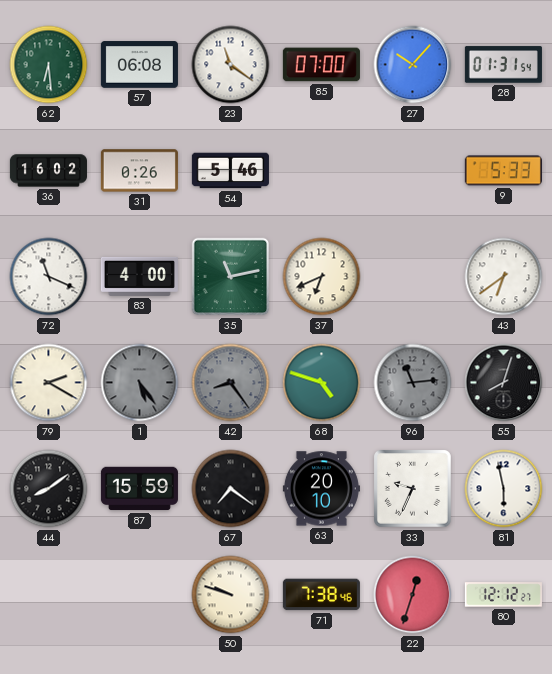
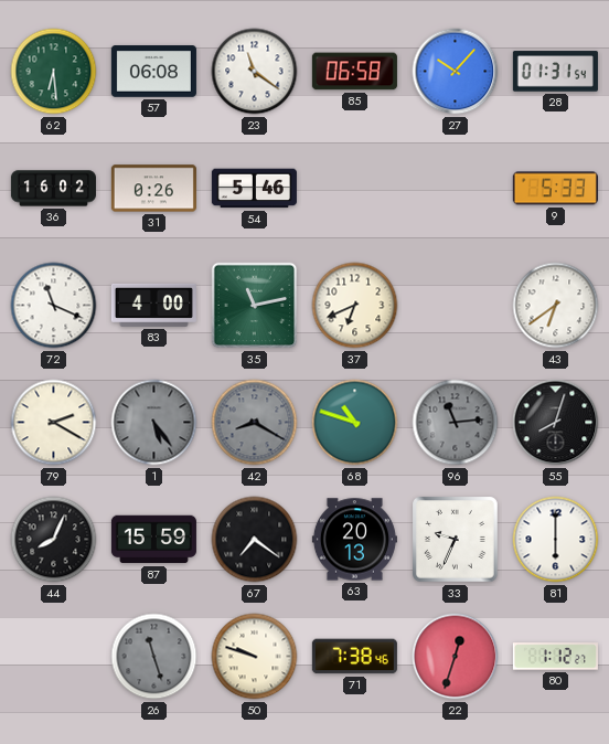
85: 07:00 -> 06:58
42: 8:24 -> 8:20
68: 4:48 -> 10:48
44: 8:09 -> 8:04
63: 20:10 -> 20:13
81: 5:58 -> 6:00
26: none -> 11:27
80: 12:12 -> 1:12
